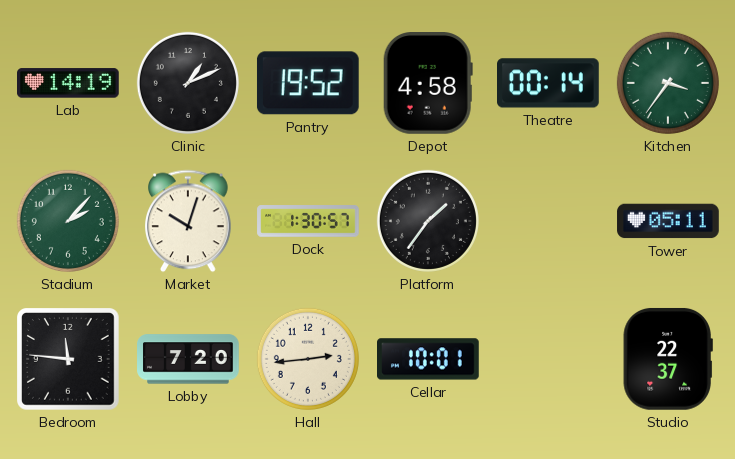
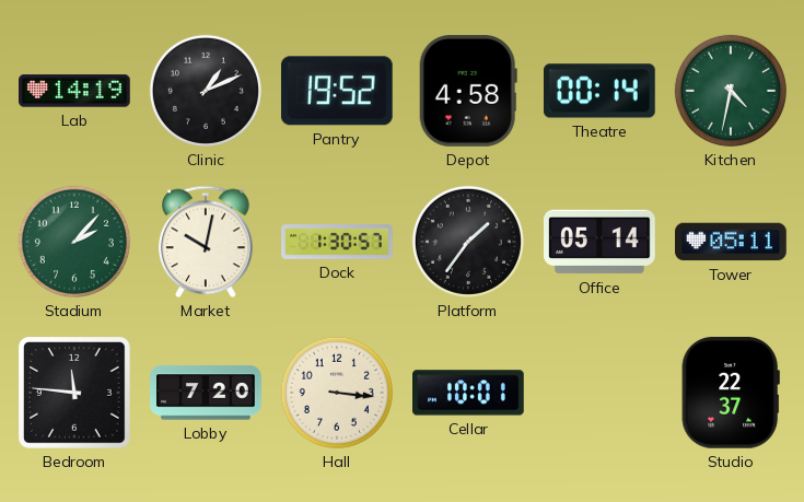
Kitchen: 3:36 -> 4:32
Market: 10:03 -> 10:02
Office: none -> 05:14
Hall: 2:44 -> 3:16
